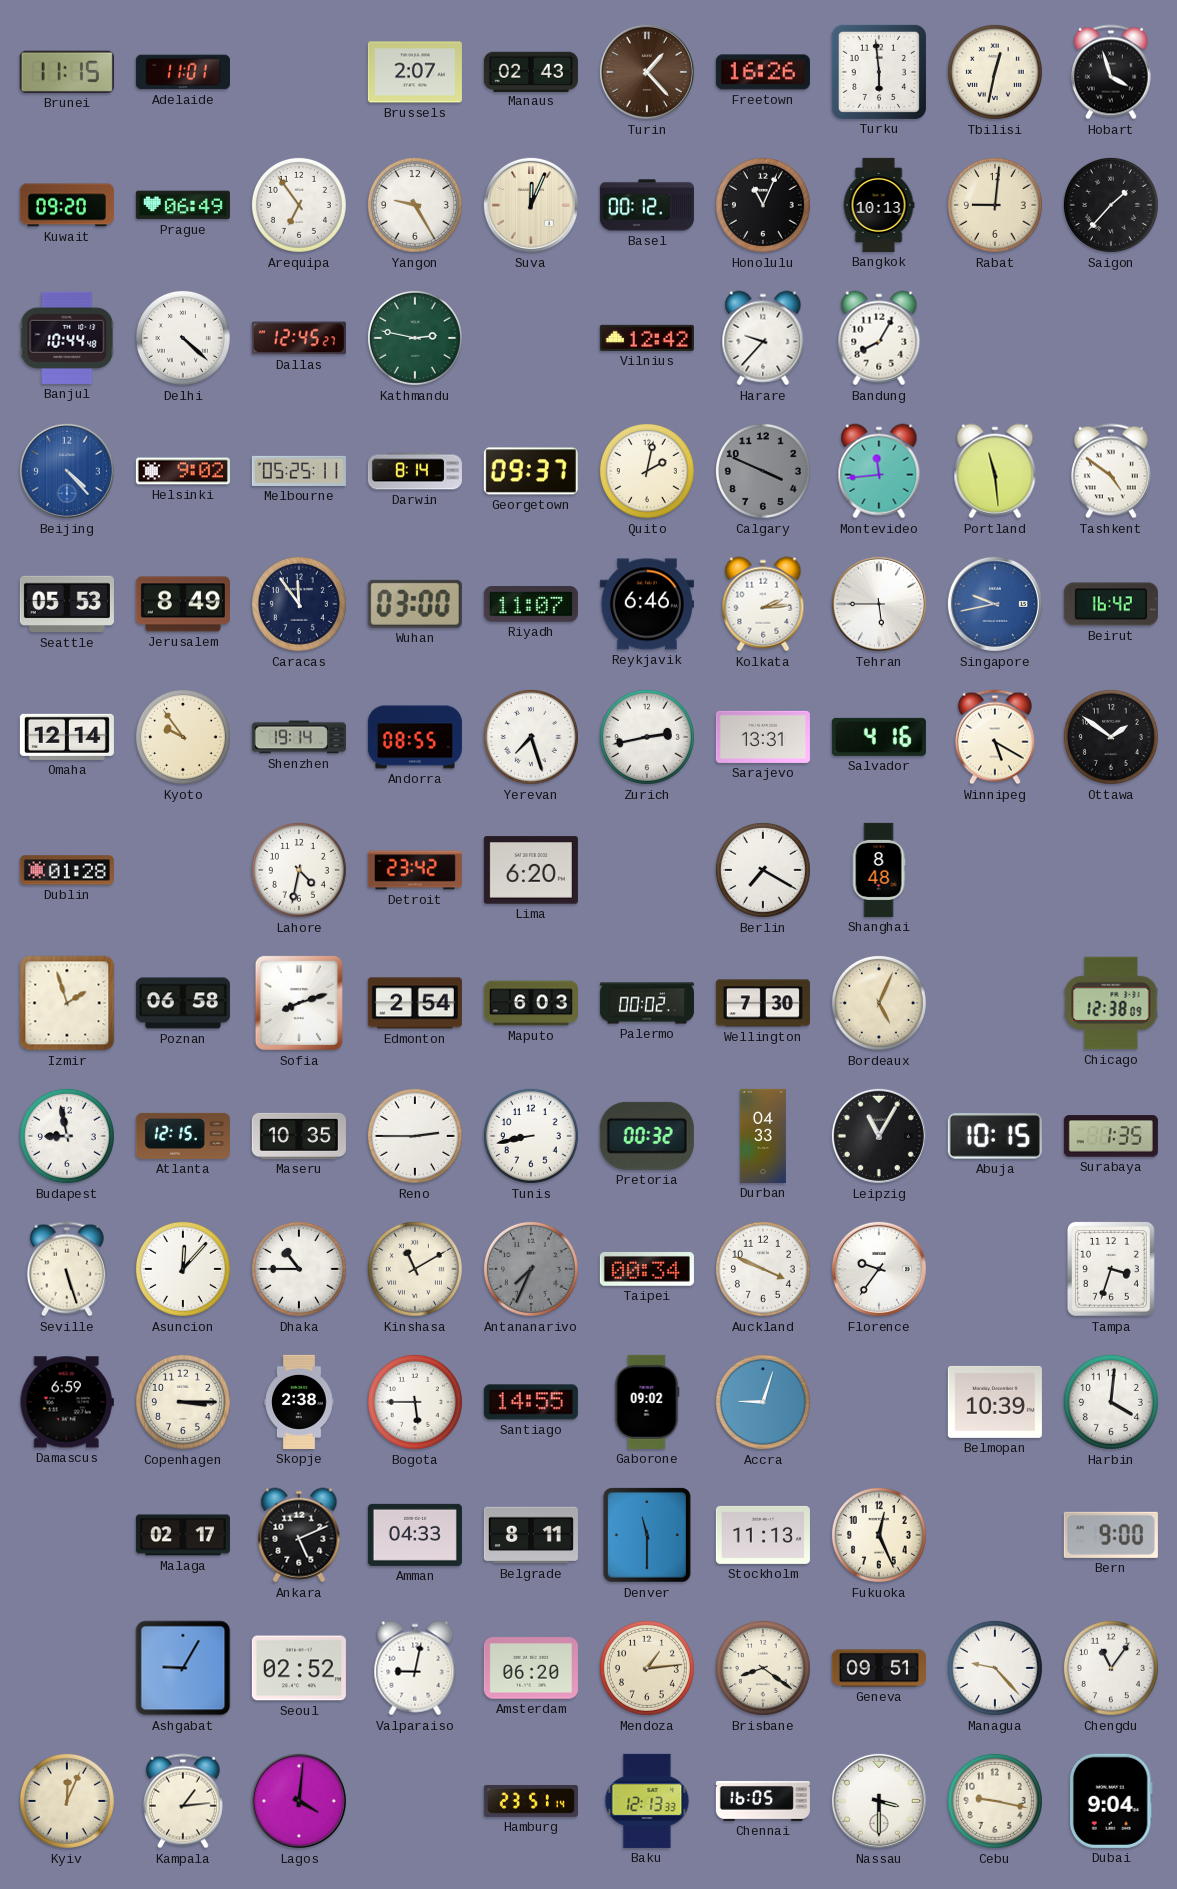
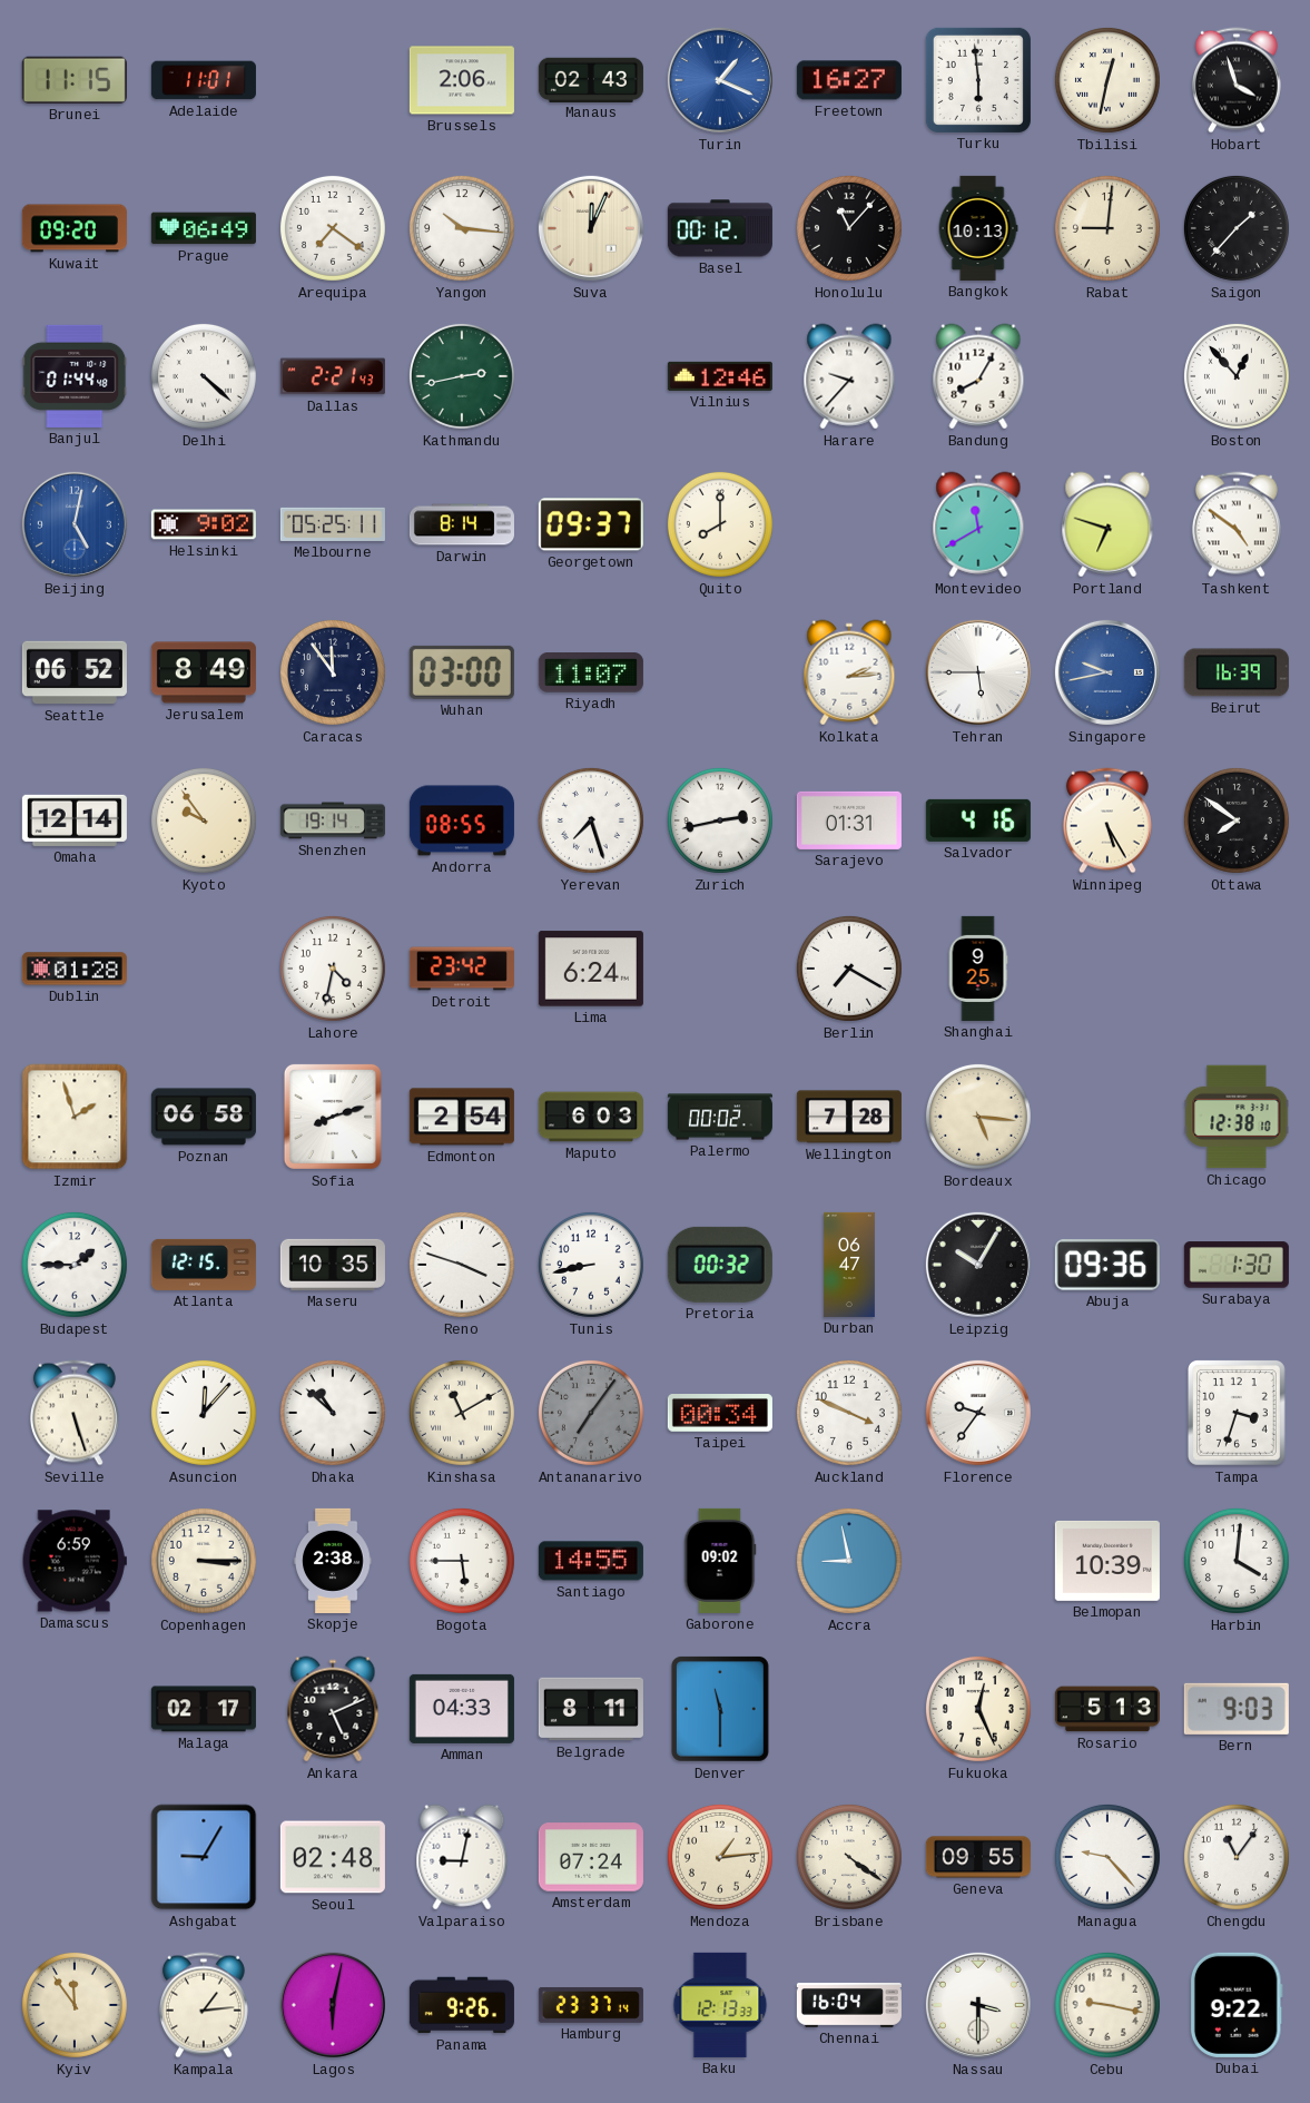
Brussels: 2:07 -> 2:06
Turin: 1:23 -> 1:19
Turin dial: brown -> blue
Freetown: 16:26 -> 16:27
Arequipa: 6:54 -> 7:21
Yangon: 9:25 -> 10:16
Honolulu: 11:04 -> 11:07
Banjul: 10:44 -> 01:44
Dallas: 12:45 -> 2:21
Kathmandu: 2:47 -> 2:43
Vilnius: 12:42 -> 12:46
Boston: none -> 12:53
Beijing: 4:23 -> 5:02
Quito: 2:02 -> 8:00
Calgary: 3:49 -> none
Montevideo: 11:44 -> 11:40
Portland: 11:29 -> 6:48
Seattle: 05:53 -> 06:52
Reykjavik: 6:46 -> none
Beirut: 16:42 -> 16:39
Sarajevo: 13:31 -> 01:31
Winnipeg: 5:20 -> 5:25
Ottawa: 1:51 -> 7:51
Lima: 6:20 -> 6:24
Shanghai: 8:48 -> 9:25
Wellington: 7:30 -> 7:28
Bordeaux: 5:04 -> 5:16
Chicago: 12:38:09 -> 12:38:10
Budapest: 8:58 -> 1:45
Reno: 2:45 -> 3:48
Durban: 04:33 -> 06:47
Leipzig: 11:05 -> 10:05
Abuja: 10:15 -> 09:36
Surabaya: 1:35 -> 1:30
Dhaka: 10:45 -> 10:52
Antananarivo: 7:34 -> 7:06
Accra: 9:03 -> 8:58
Stockholm: 11:13 -> none
Rosario: none -> 5:13
Bern: 9:00 -> 9:03
Seoul: 02:52 -> 02:48
Amsterdam: 06:20 -> 07:24
Brisbane: 8:21 -> 4:21
Geneva: 09:51 -> 09:55
Kyiv: 12:04 -> 11:54
Lagos: 4:01 -> 6:02
Panama: none -> 9:26
Hamburg: 23:51 -> 23:37
Chennai: 16:05 -> 16:04
Dubai: 9:04 -> 9:22
